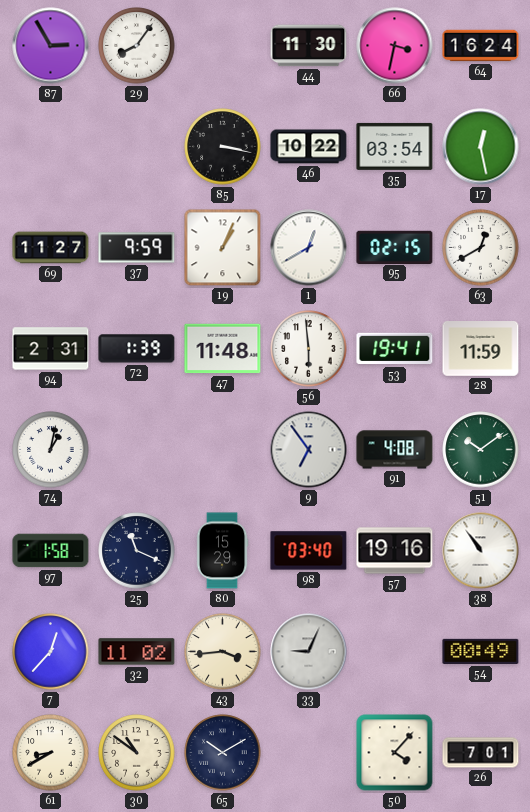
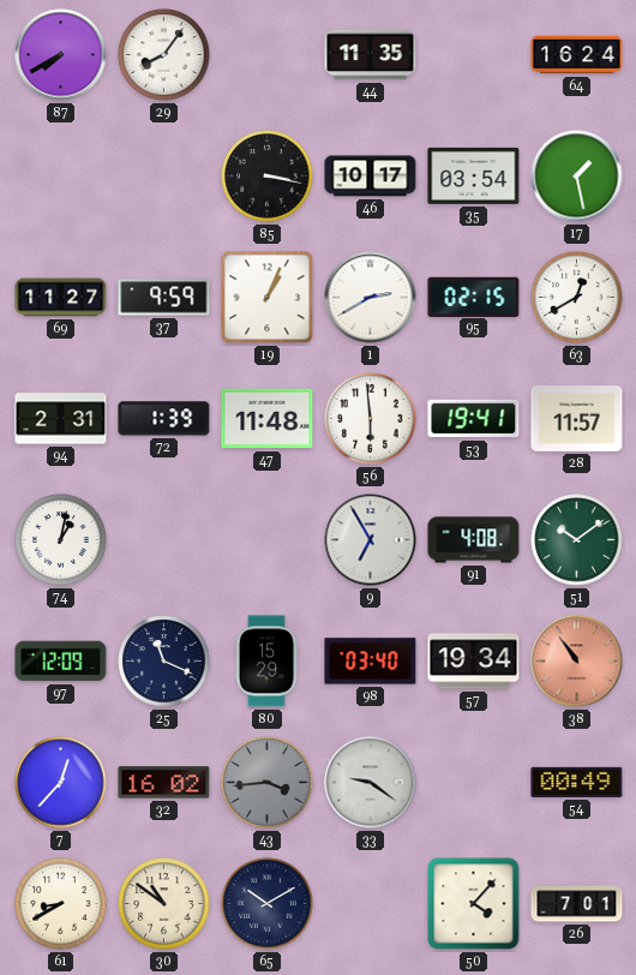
87: 2:55 -> 7:40
44: 11:30 -> 11:35
66: 3:32 -> none
46: 10:22 -> 10:17
17: 12:28 -> 1:28
1: 12:40 -> 2:40
28: 11:59 -> 11:57
9: 6:54 -> 6:55
97: 1:58 -> 12:09
57: 19:16 -> 19:34
38 dial: white -> salmon
32: 11:02 -> 16:02
43 dial: cream -> grey
33: 9:04 -> 9:21
